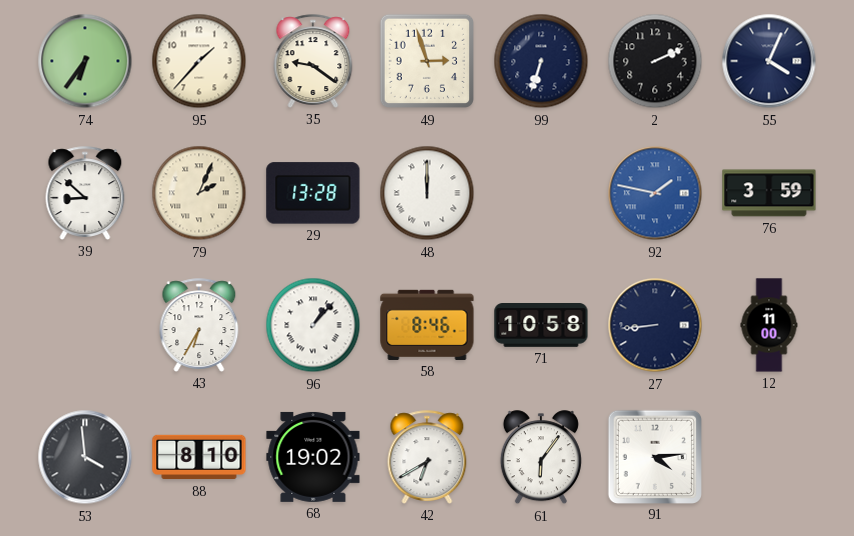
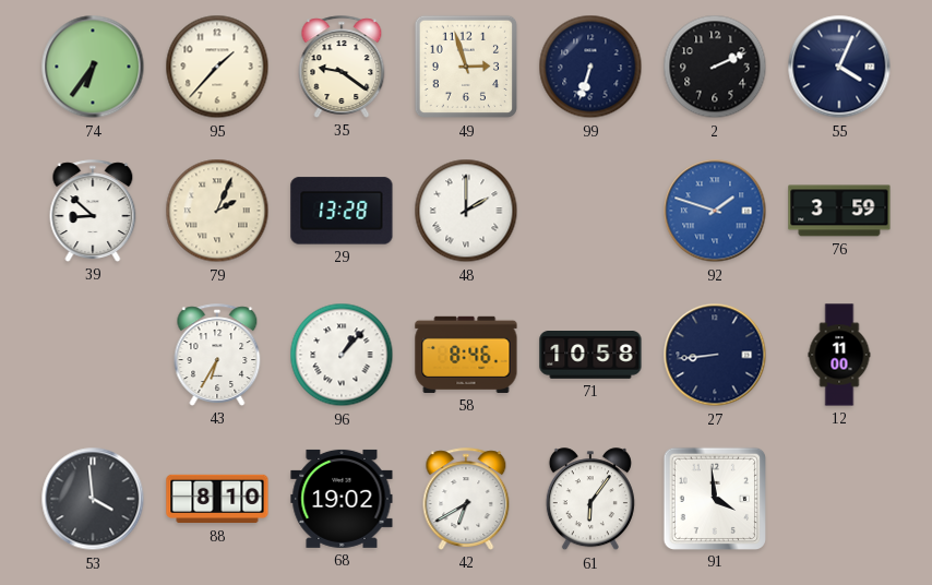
48: 12:00 -> 2:00
92: 1:47 -> 1:48
91: 4:14 -> 3:59
